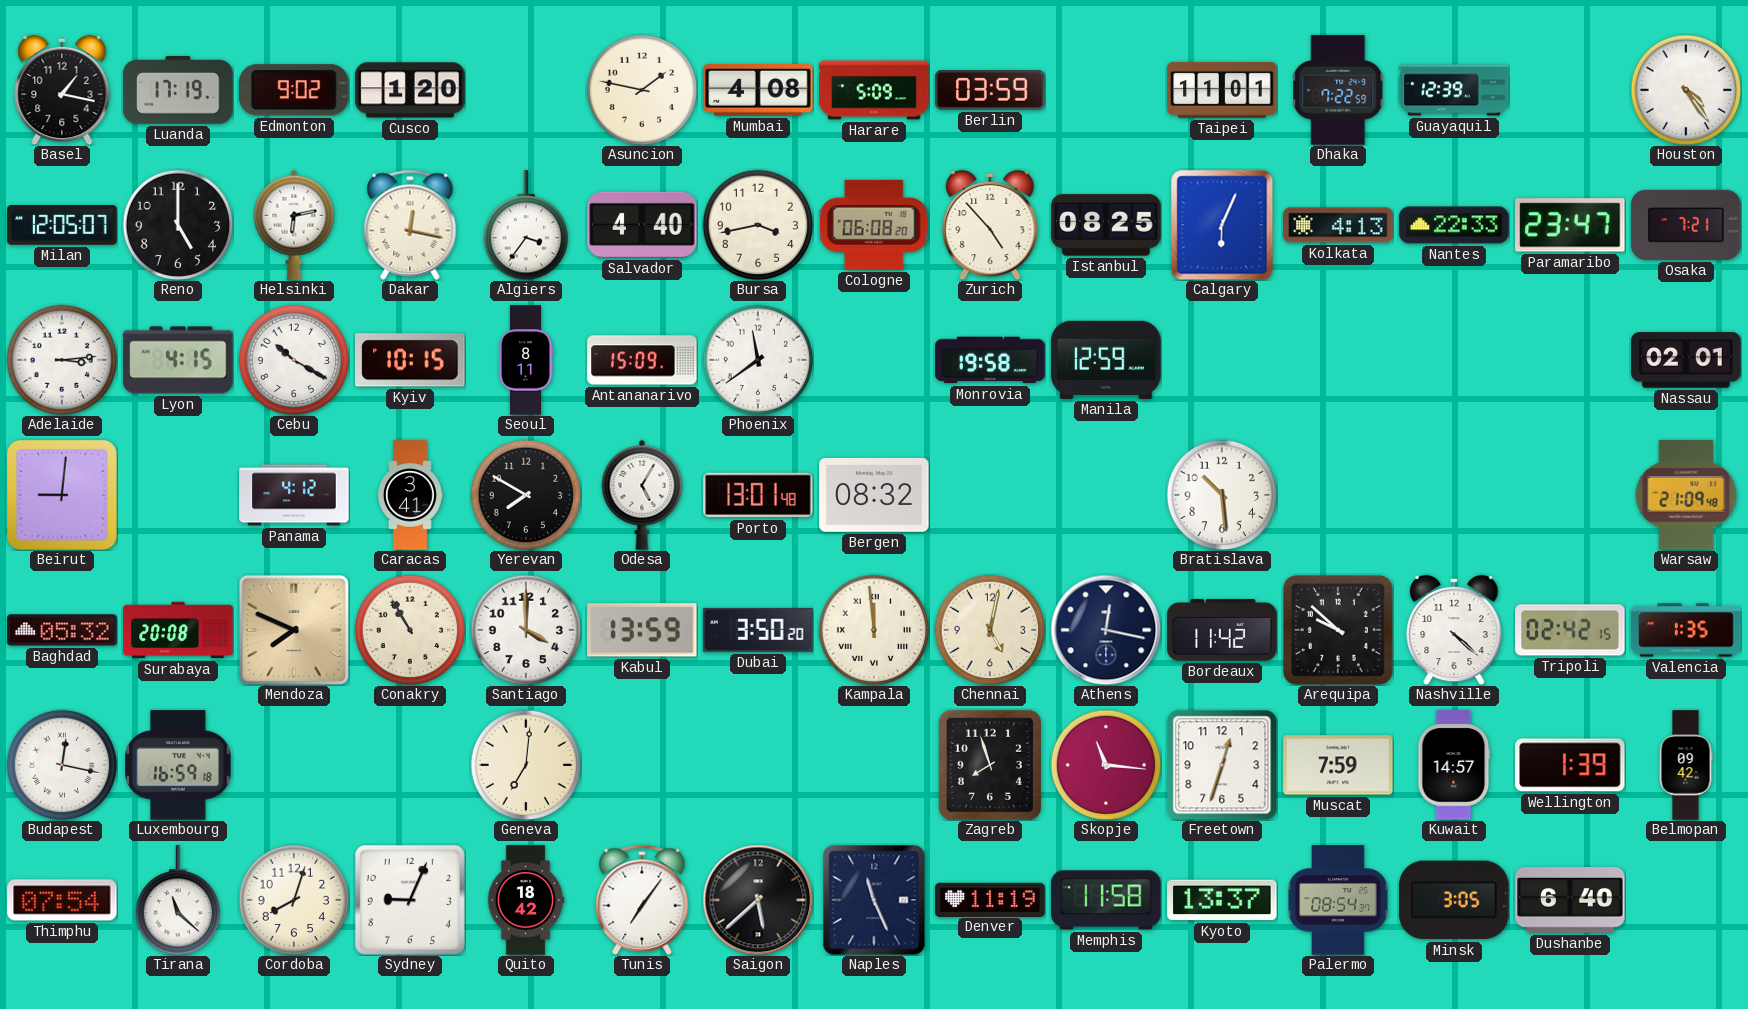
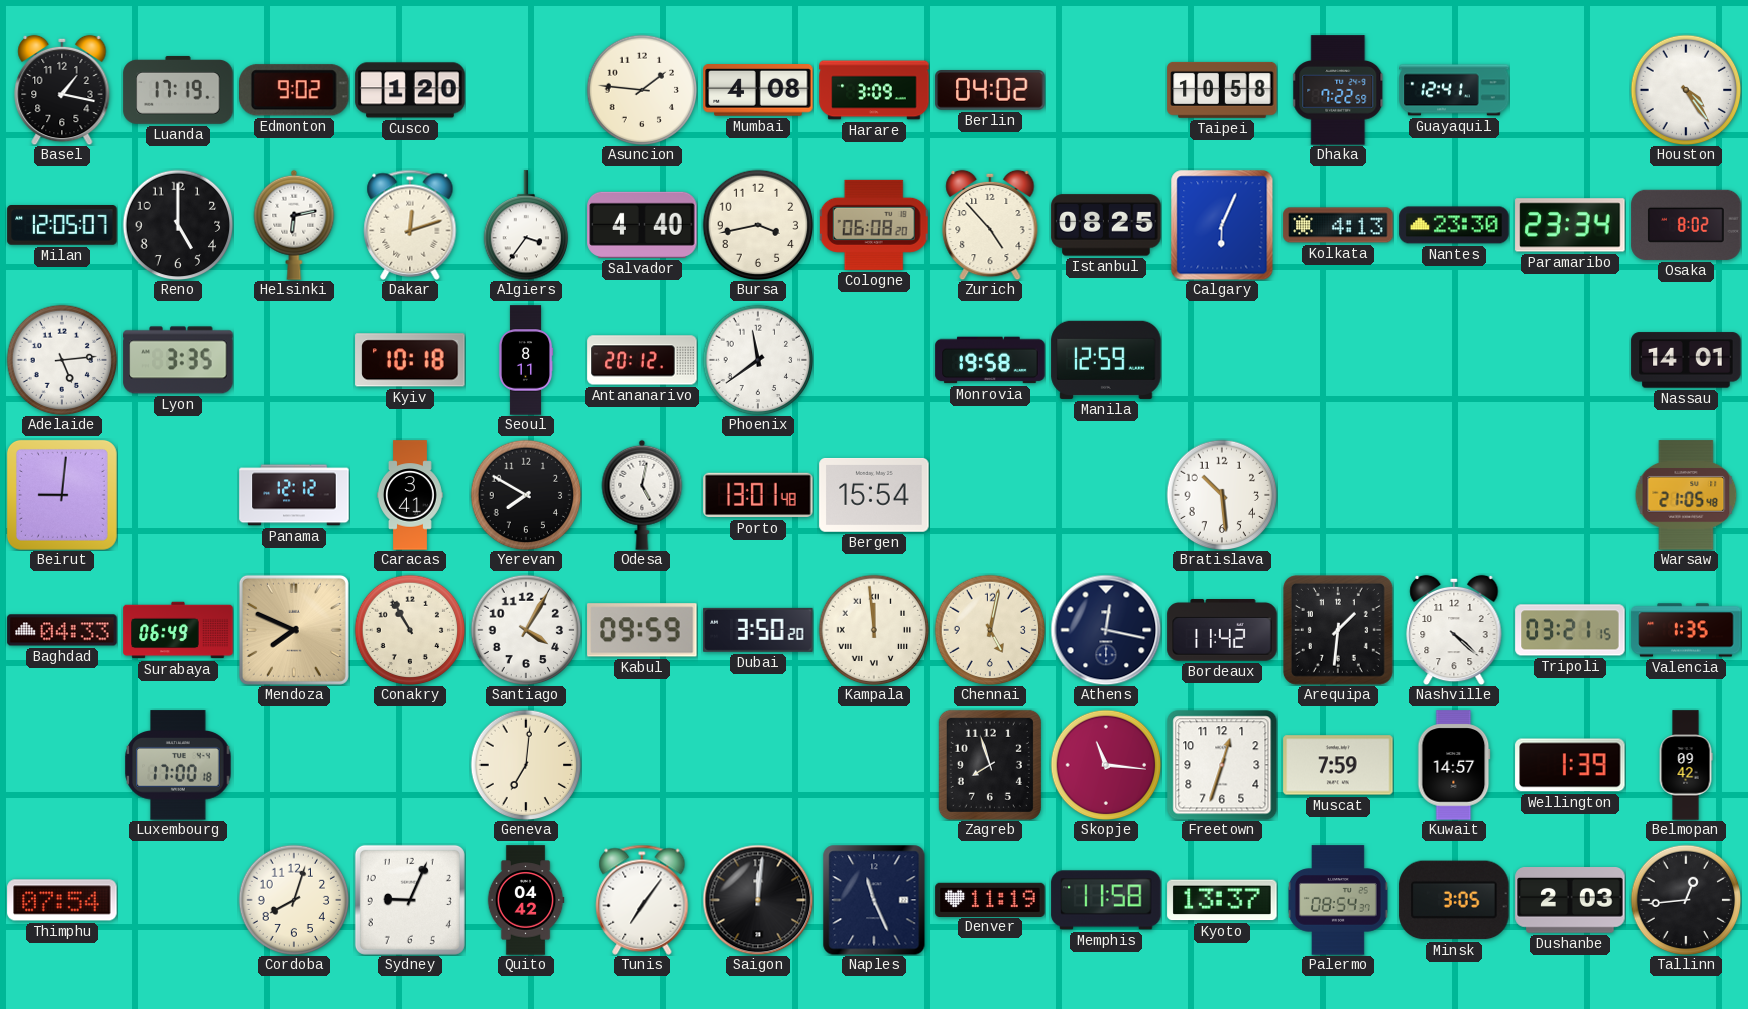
Asuncion: 1:47 -> 1:46
Harare: 5:09 -> 3:09
Berlin: 03:59 -> 04:02
Taipei: 11:01 -> 10:58
Guayaquil: 12:39 -> 12:41
Dakar: 12:17 -> 12:12
Nantes: 22:33 -> 23:30
Paramaribo: 23:47 -> 23:34
Osaka: 7:21 -> 8:02
Adelaide: 3:14 -> 5:14
Lyon: 4:15 -> 3:35
Cebu: 10:20 -> none
Kyiv: 10:15 -> 10:18
Antananarivo: 15:09 -> 20:12
Nassau: 02:01 -> 14:01
Panama: 4:12 -> 12:12
Odesa: 5:05 -> 5:02
Bergen: 08:32 -> 15:54
Warsaw: 21:09 -> 21:05
Baghdad: 05:32 -> 04:33
Surabaya: 20:08 -> 06:49
Santiago: 4:00 -> 4:05
Kabul: 13:59 -> 09:59
Arequipa: 9:52 -> 1:31
Tripoli: 02:42 -> 03:21
Budapest: 12:17 -> none
Luxembourg: 16:59 -> 17:00
Tirana: 11:22 -> none
Quito: 18:42 -> 04:42
Saigon: 5:38 -> 12:01
Dushanbe: 6:40 -> 2:03
Tallinn: none -> 12:44
